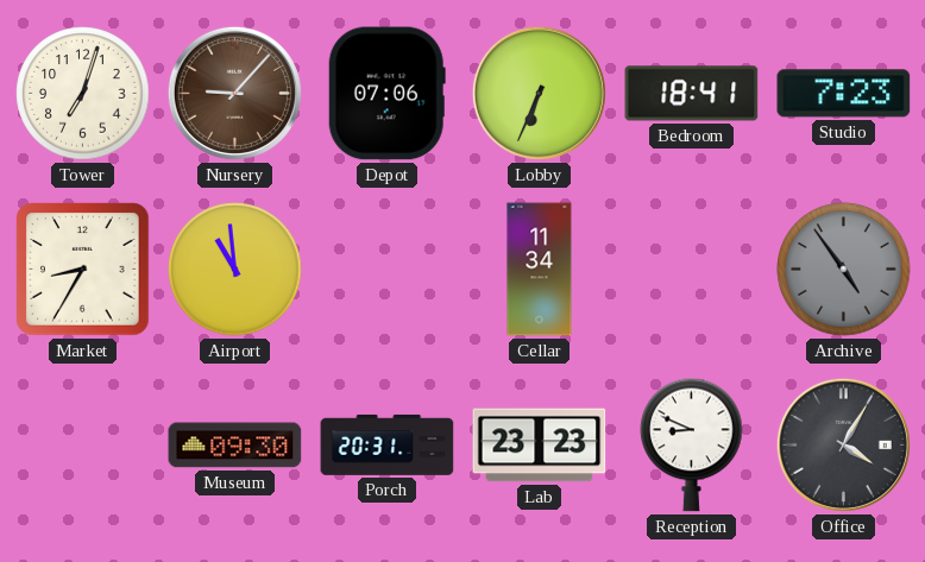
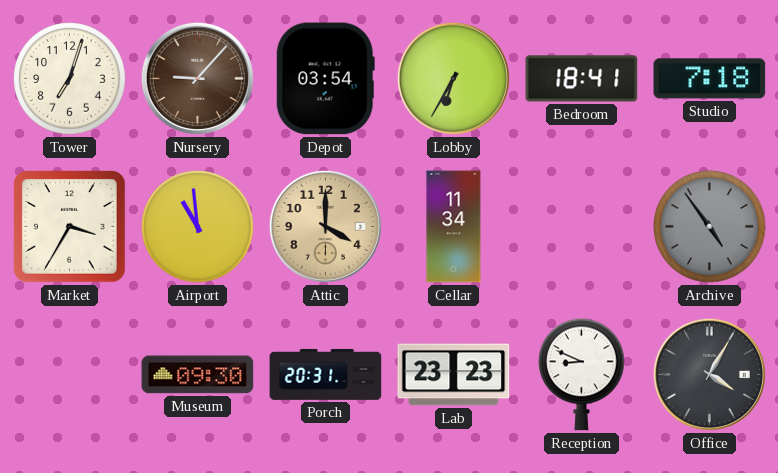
Depot: 07:06 -> 03:54
Lobby: 6:34 -> 6:35
Studio: 7:23 -> 7:18
Market: 8:35 -> 3:35
Attic: none -> 4:00
